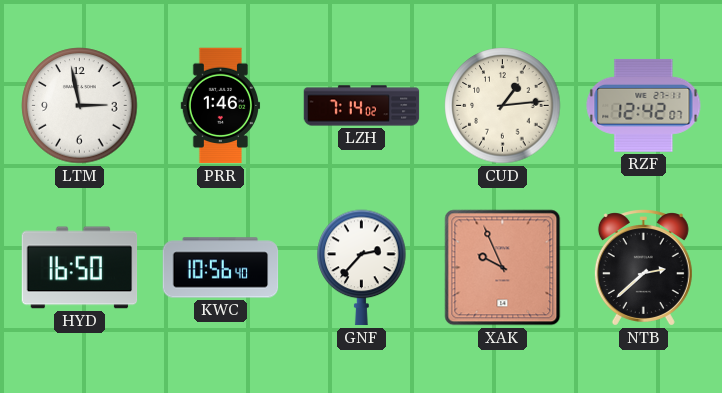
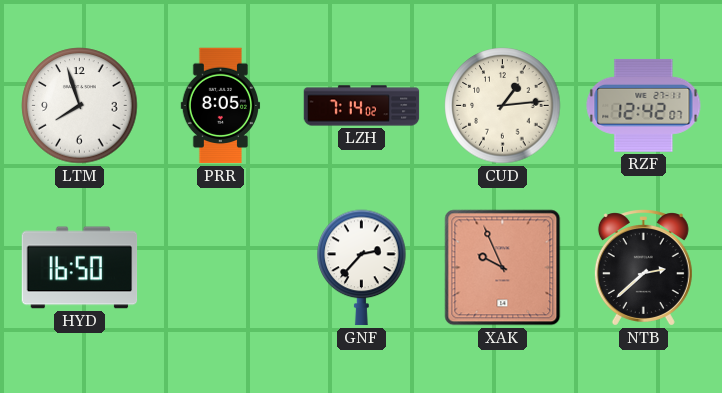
LTM: 2:58 -> 7:57
PRR: 1:46 -> 8:05
KWC: 10:56 -> none
